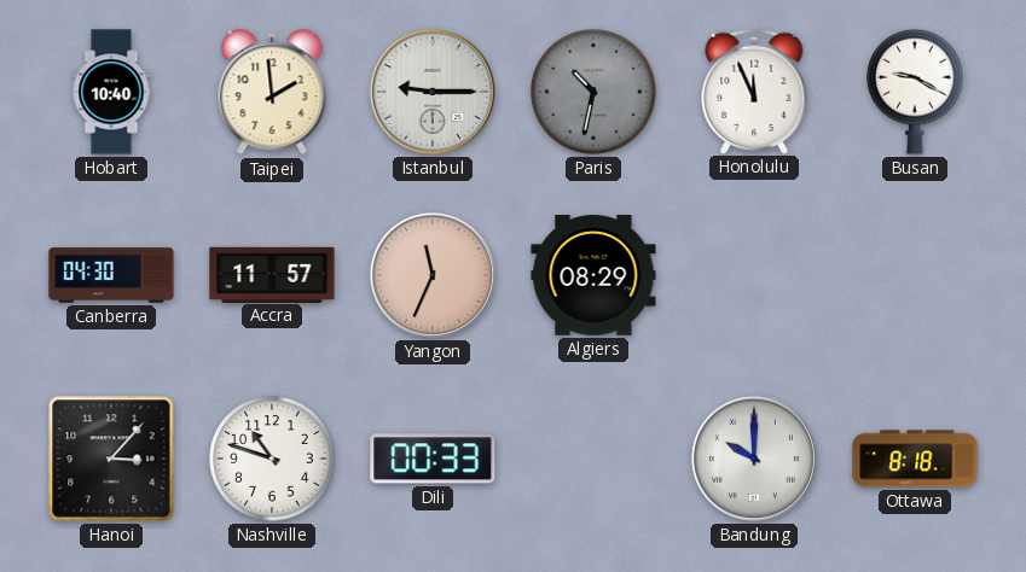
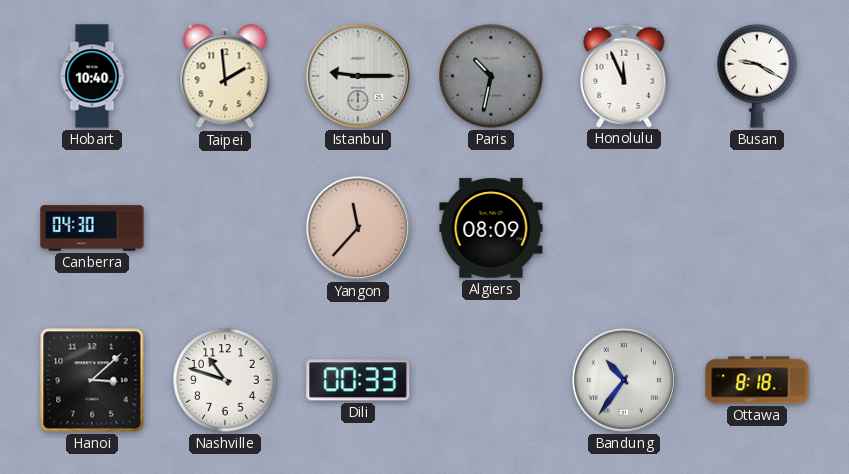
Accra: 11:57 -> none
Yangon: 11:34 -> 11:37
Algiers: 08:29 -> 08:09
Hanoi: 3:07 -> 3:08
Bandung: 10:00 -> 10:36
